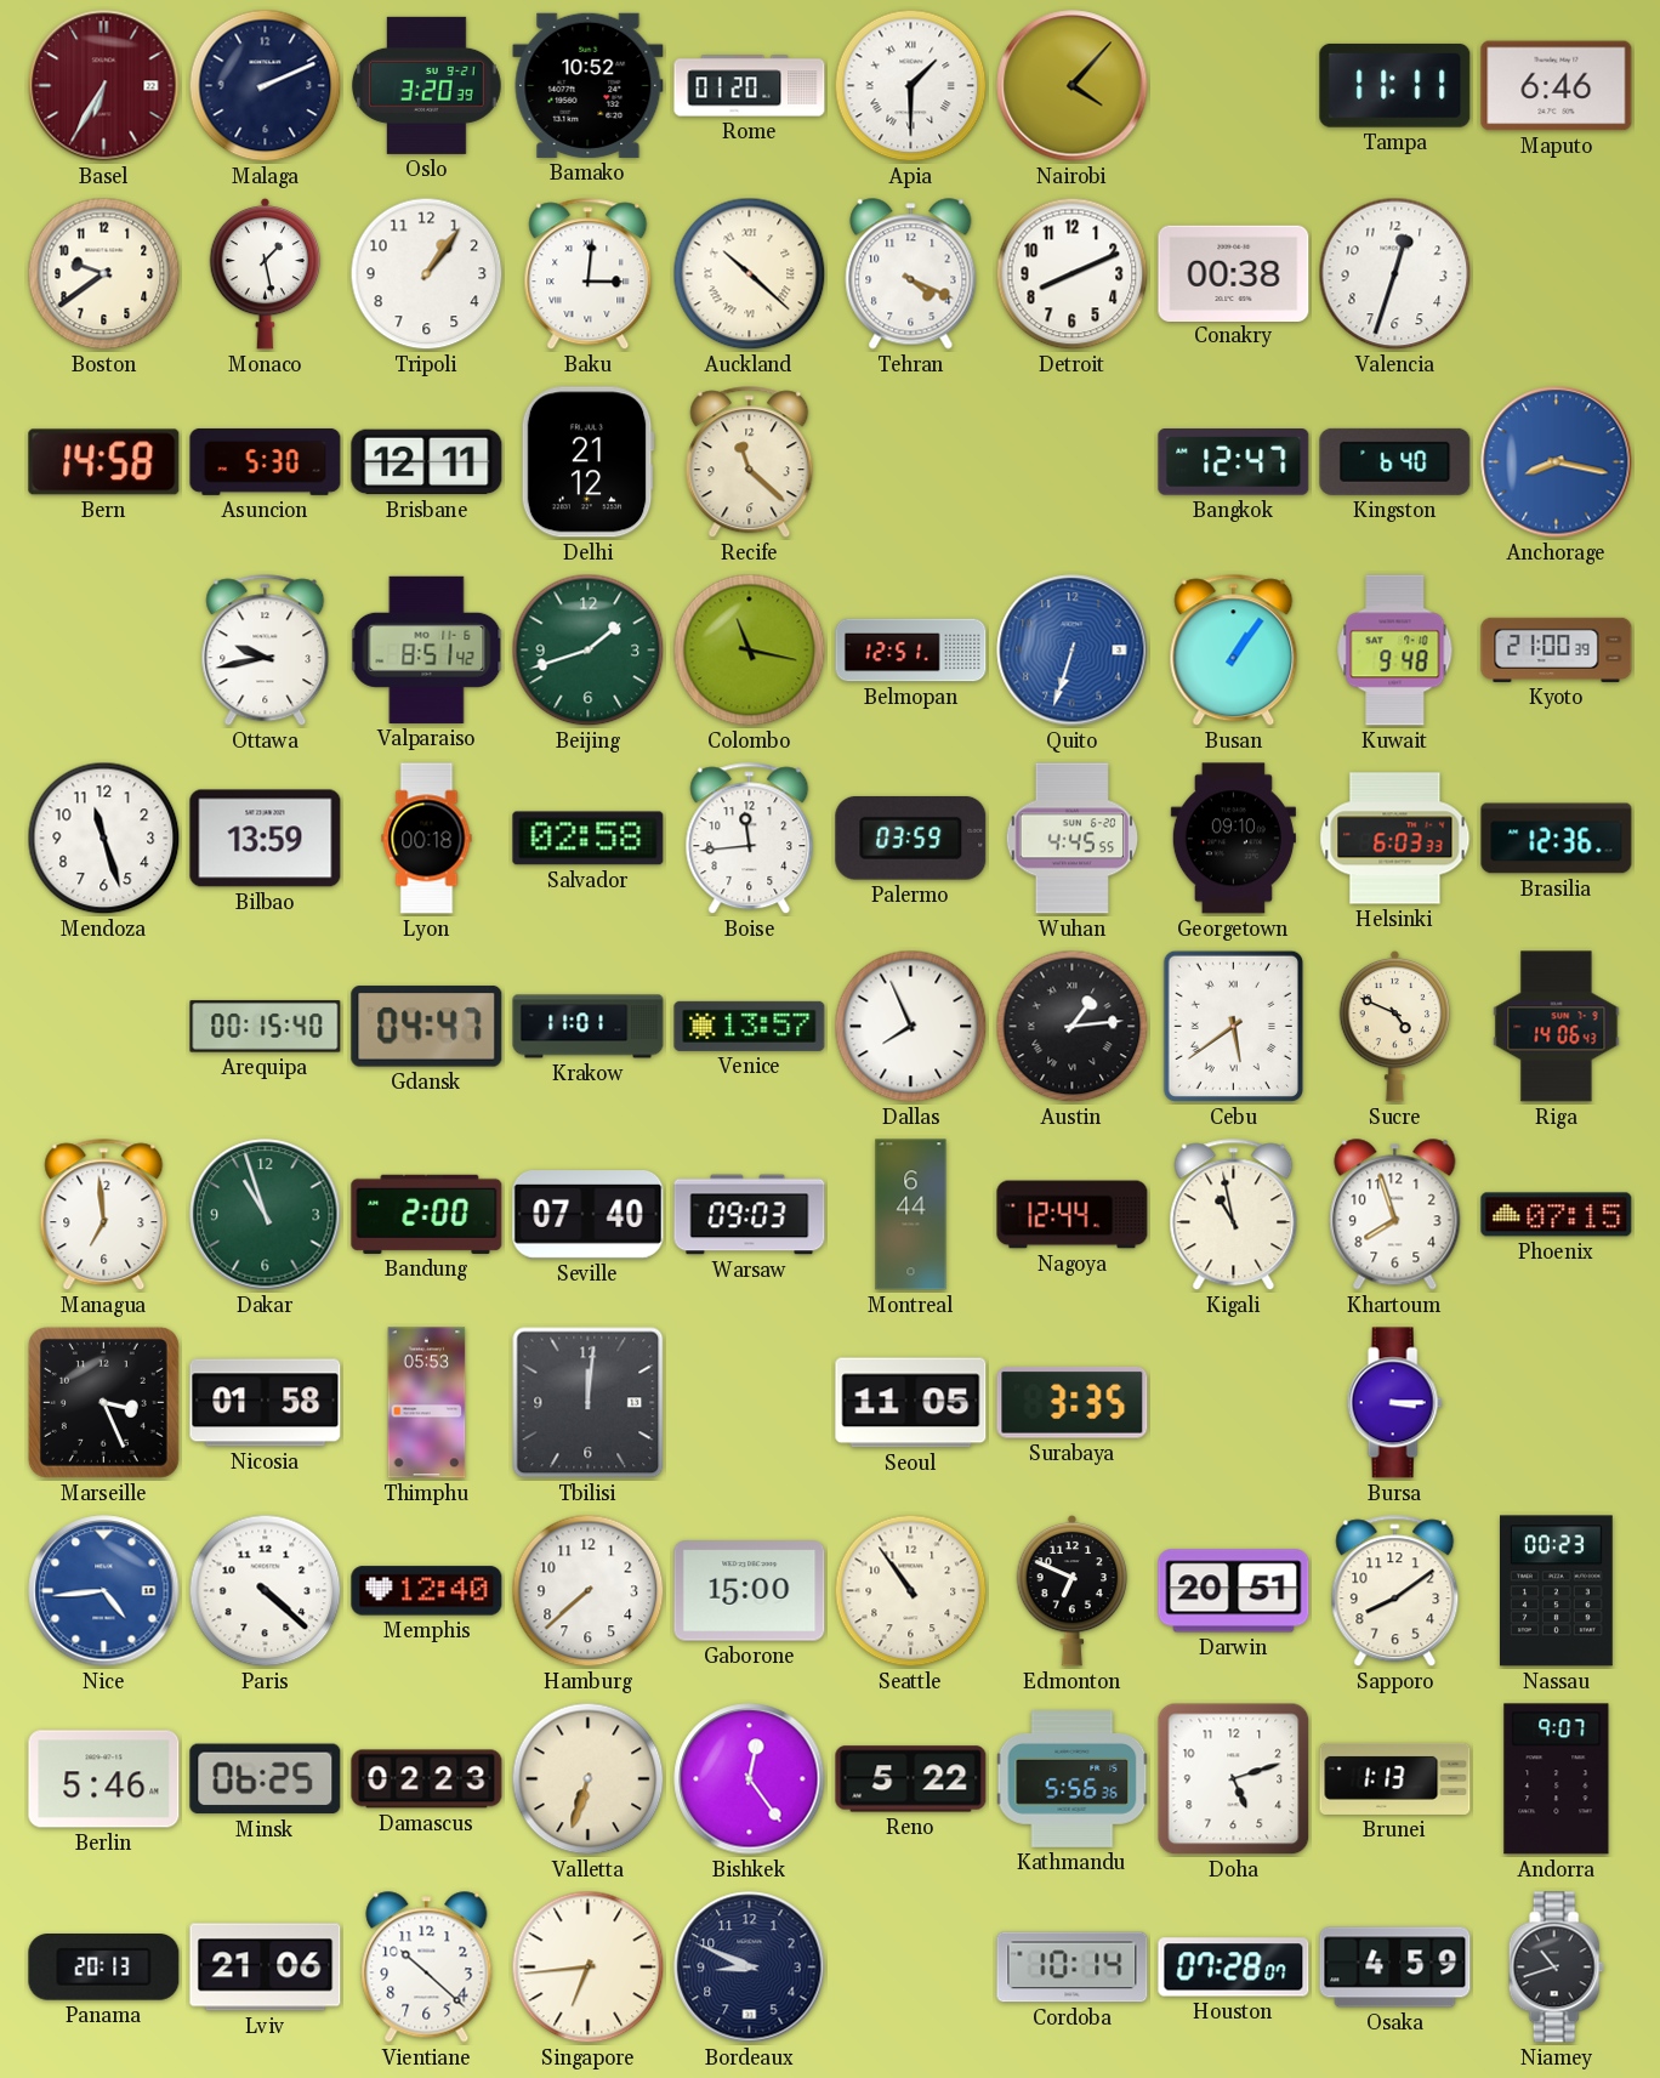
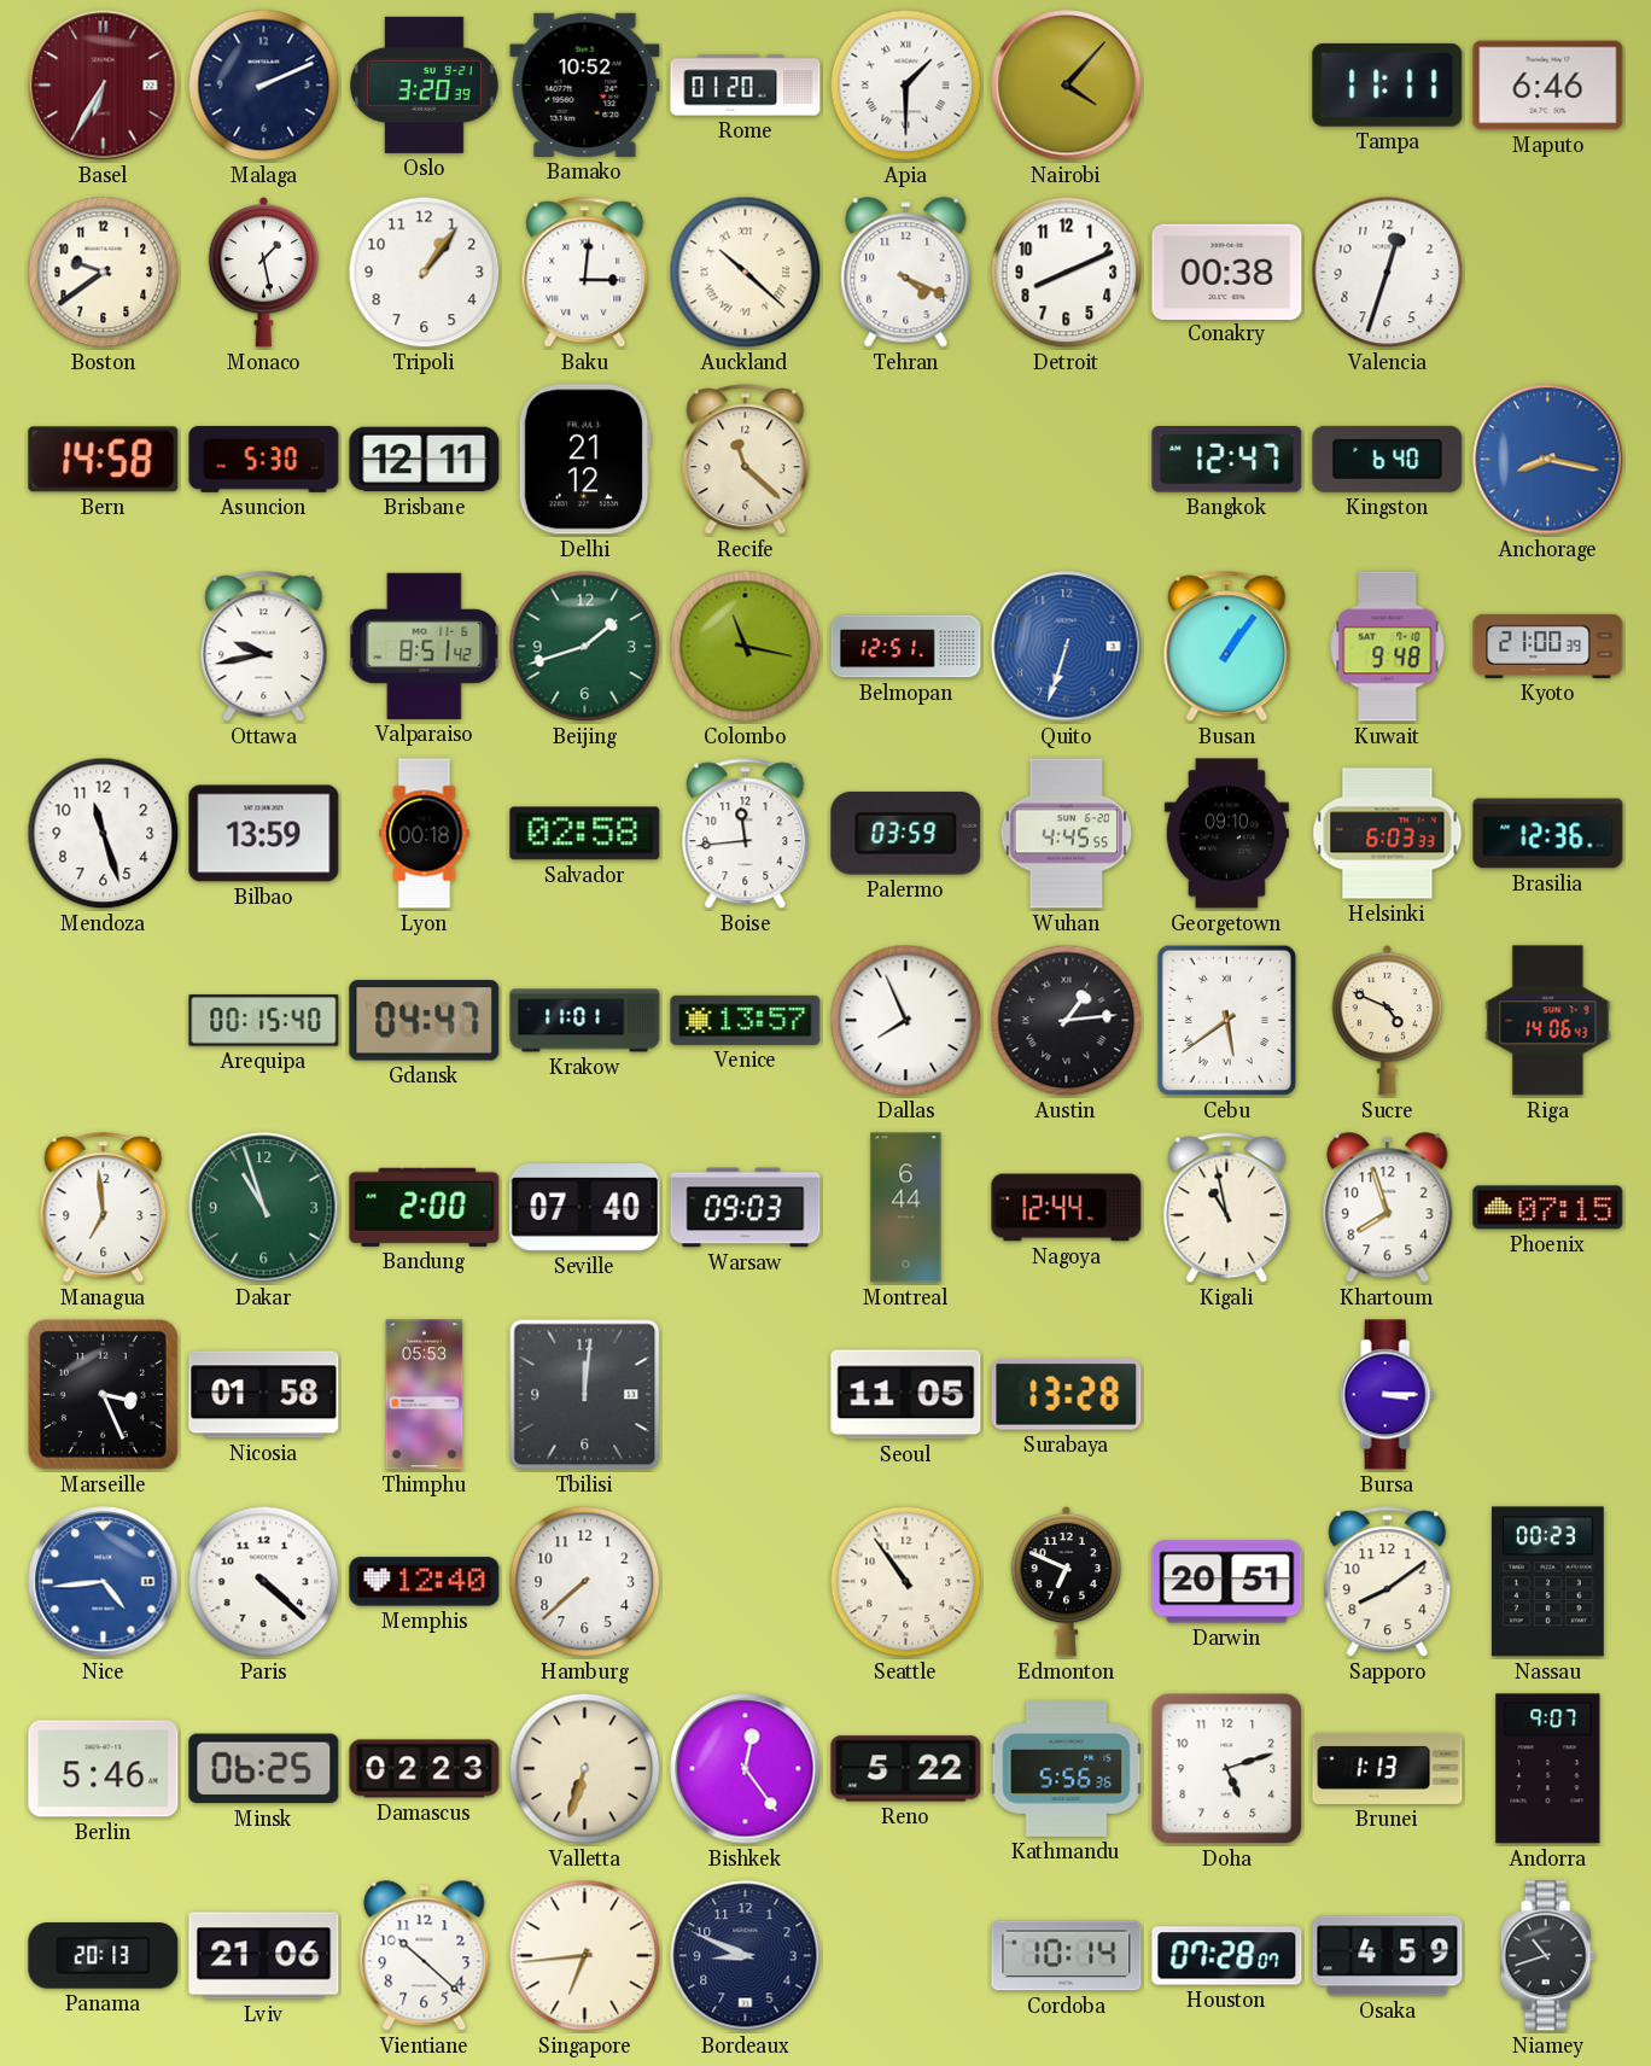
Surabaya: 3:35 -> 13:28
Gaborone: 15:00 -> none
